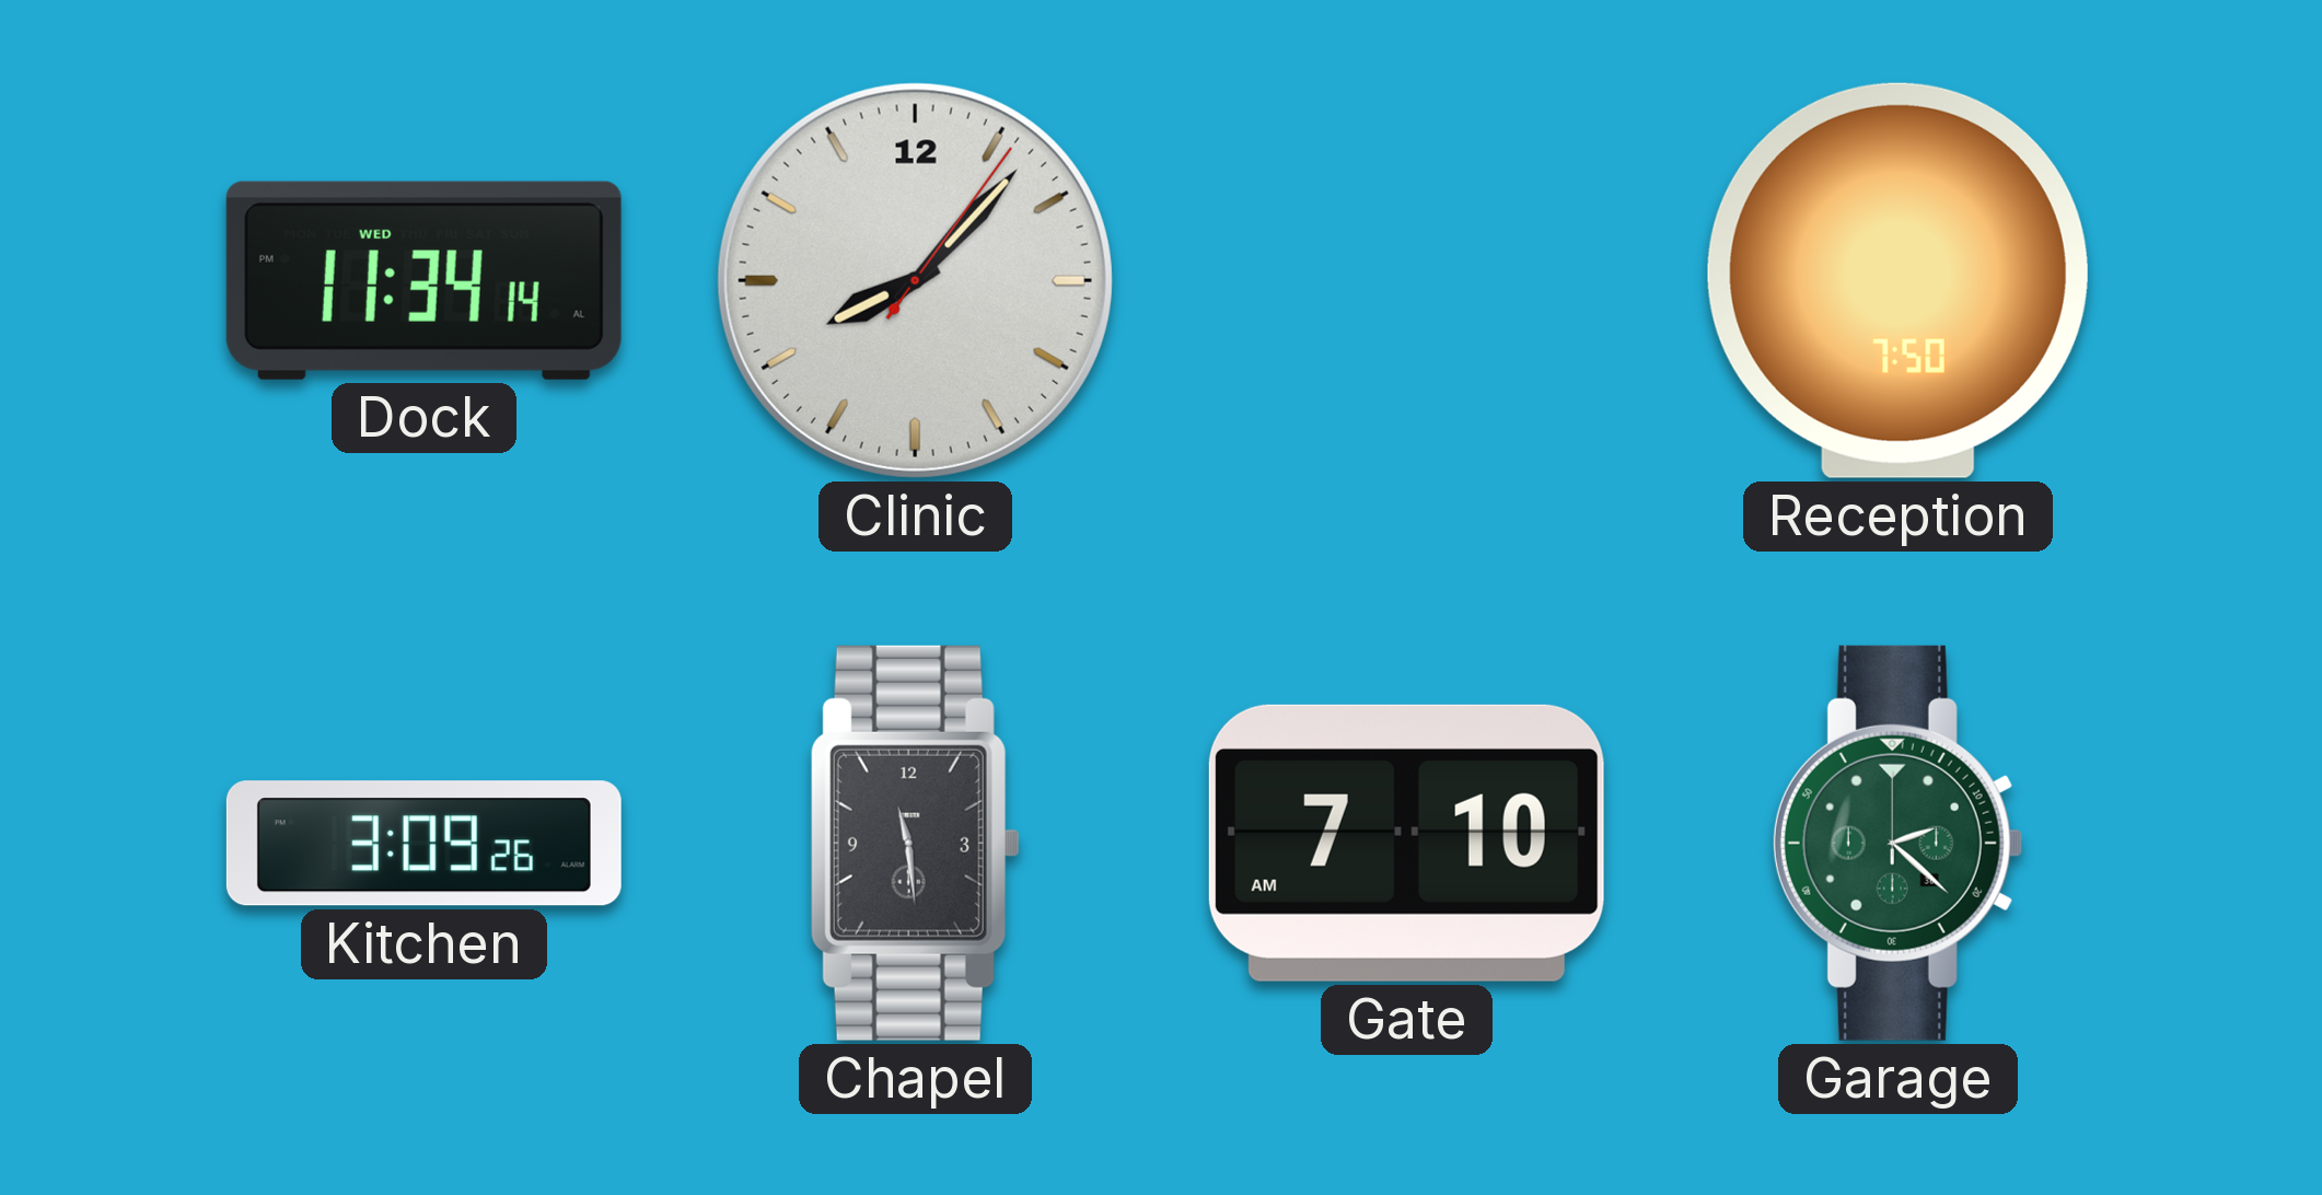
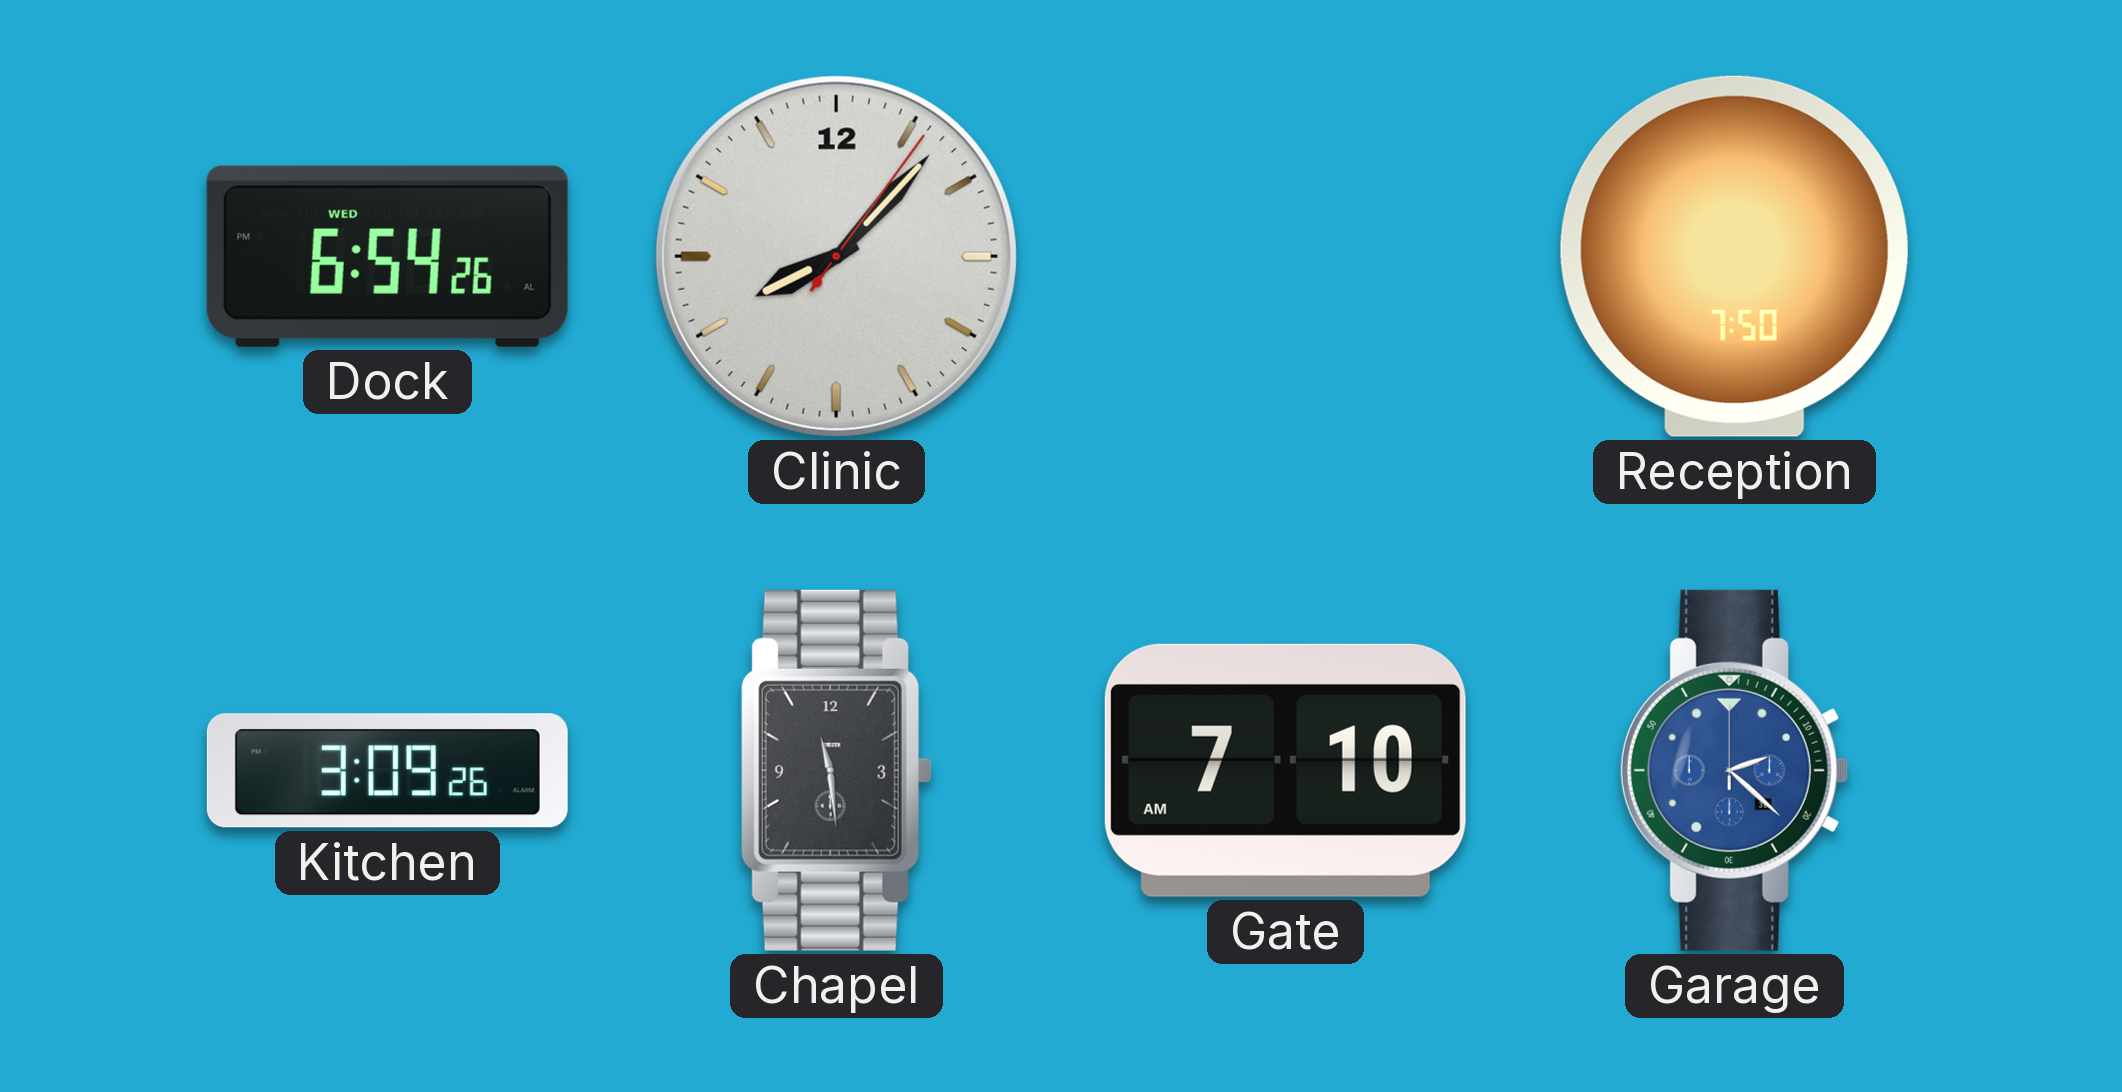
Dock: 11:34 -> 6:54
Garage dial: green -> blue
